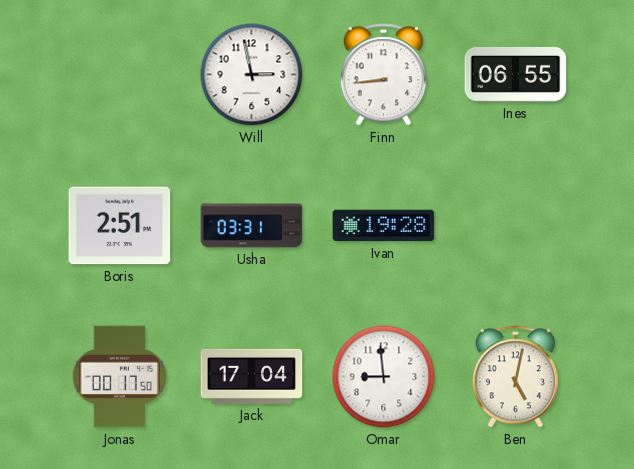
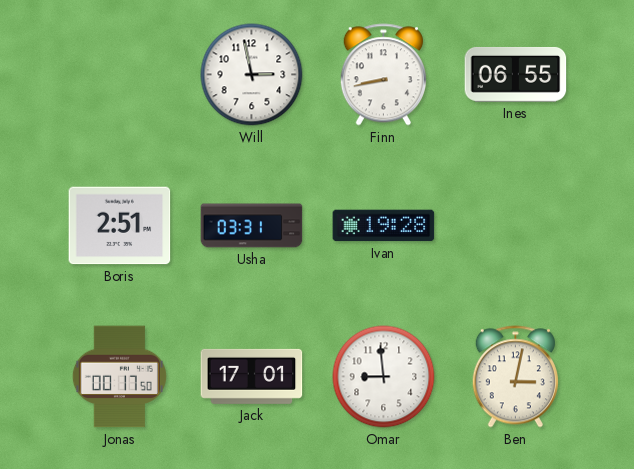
Finn: 8:44 -> 8:43
Jack: 17:04 -> 17:01
Ben: 5:02 -> 3:02
